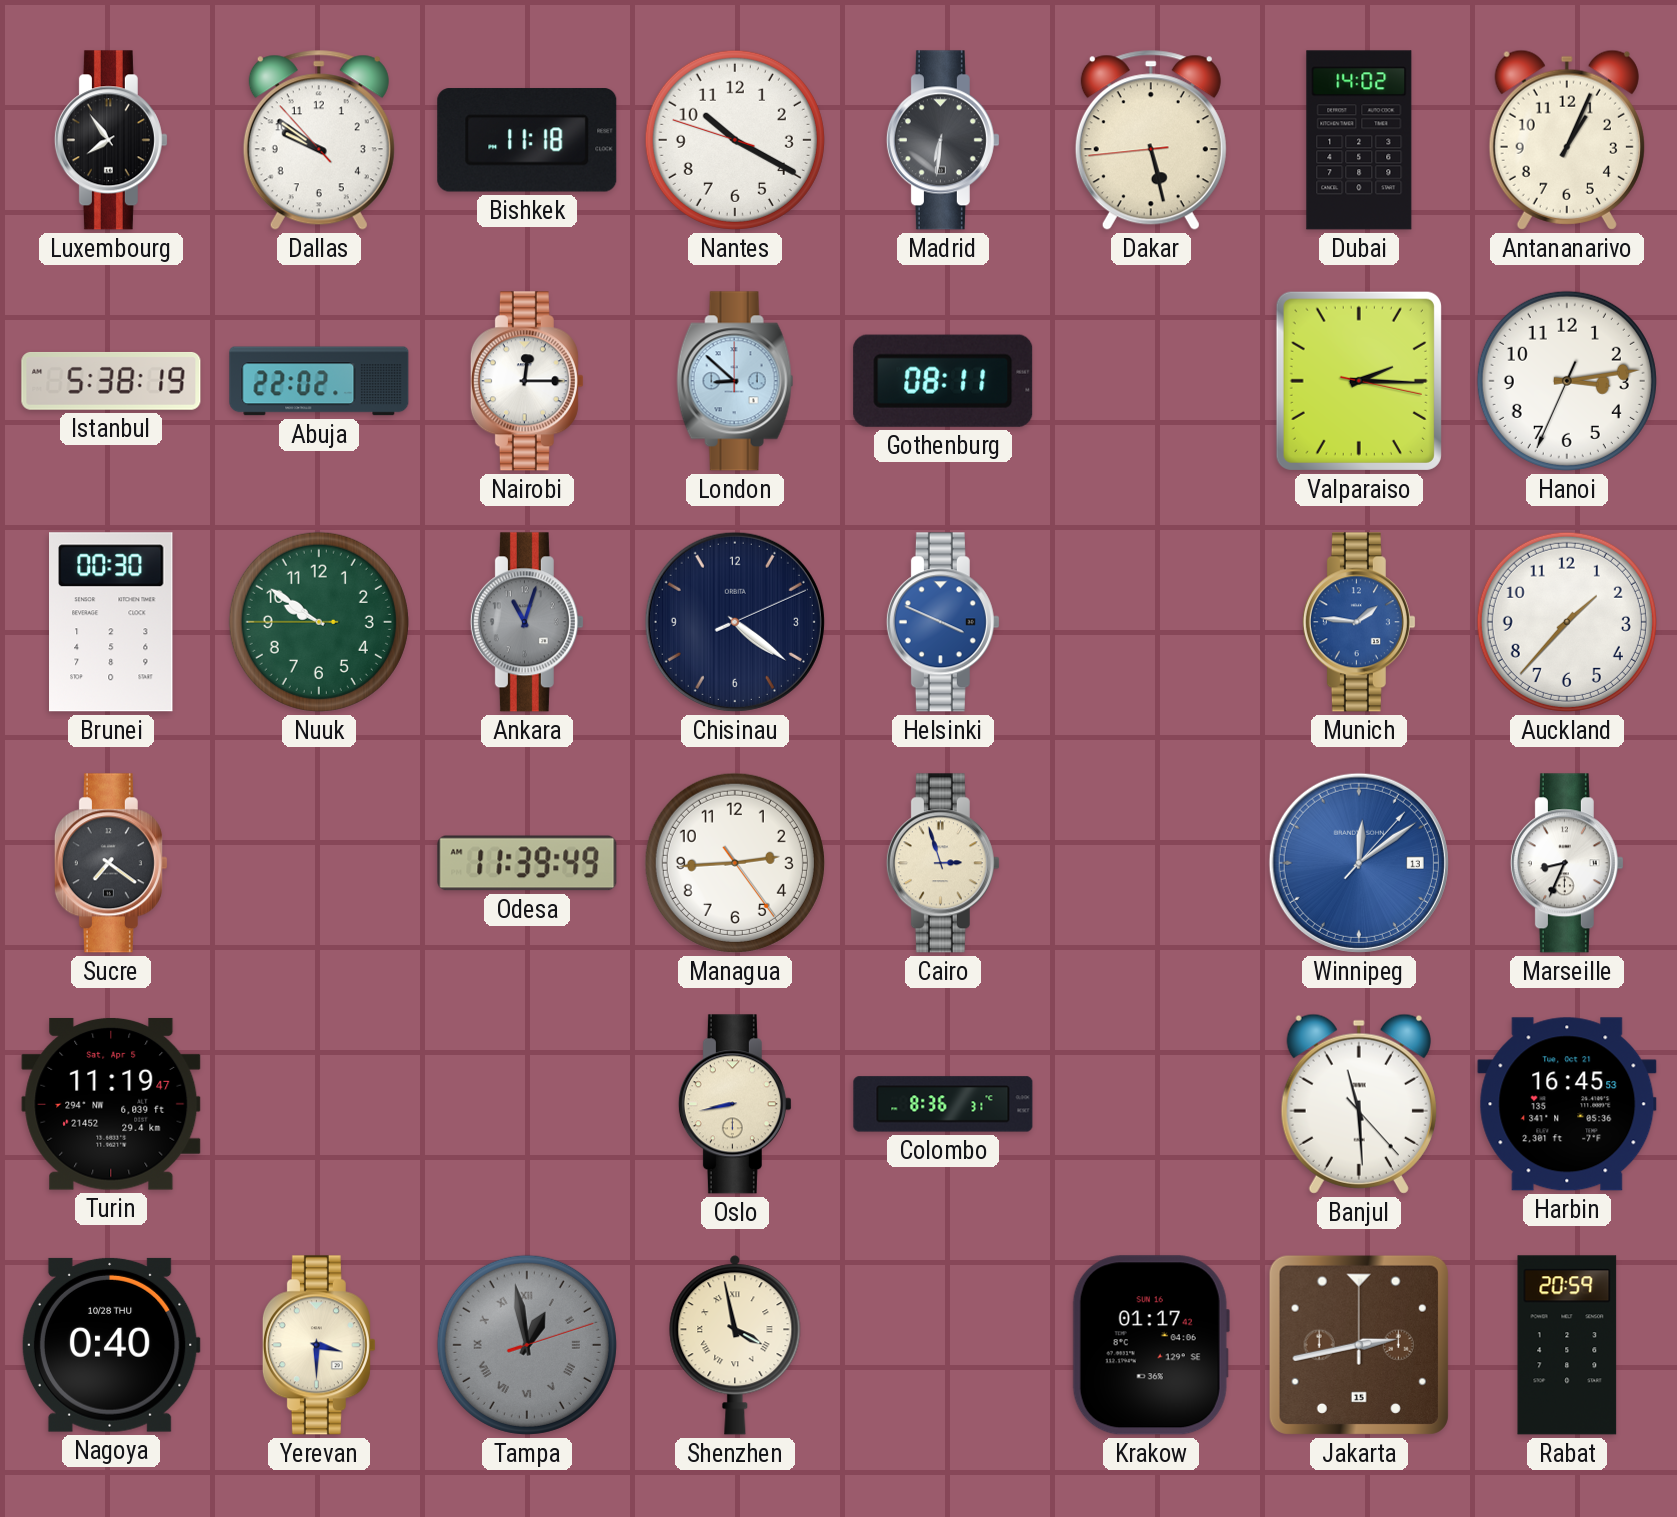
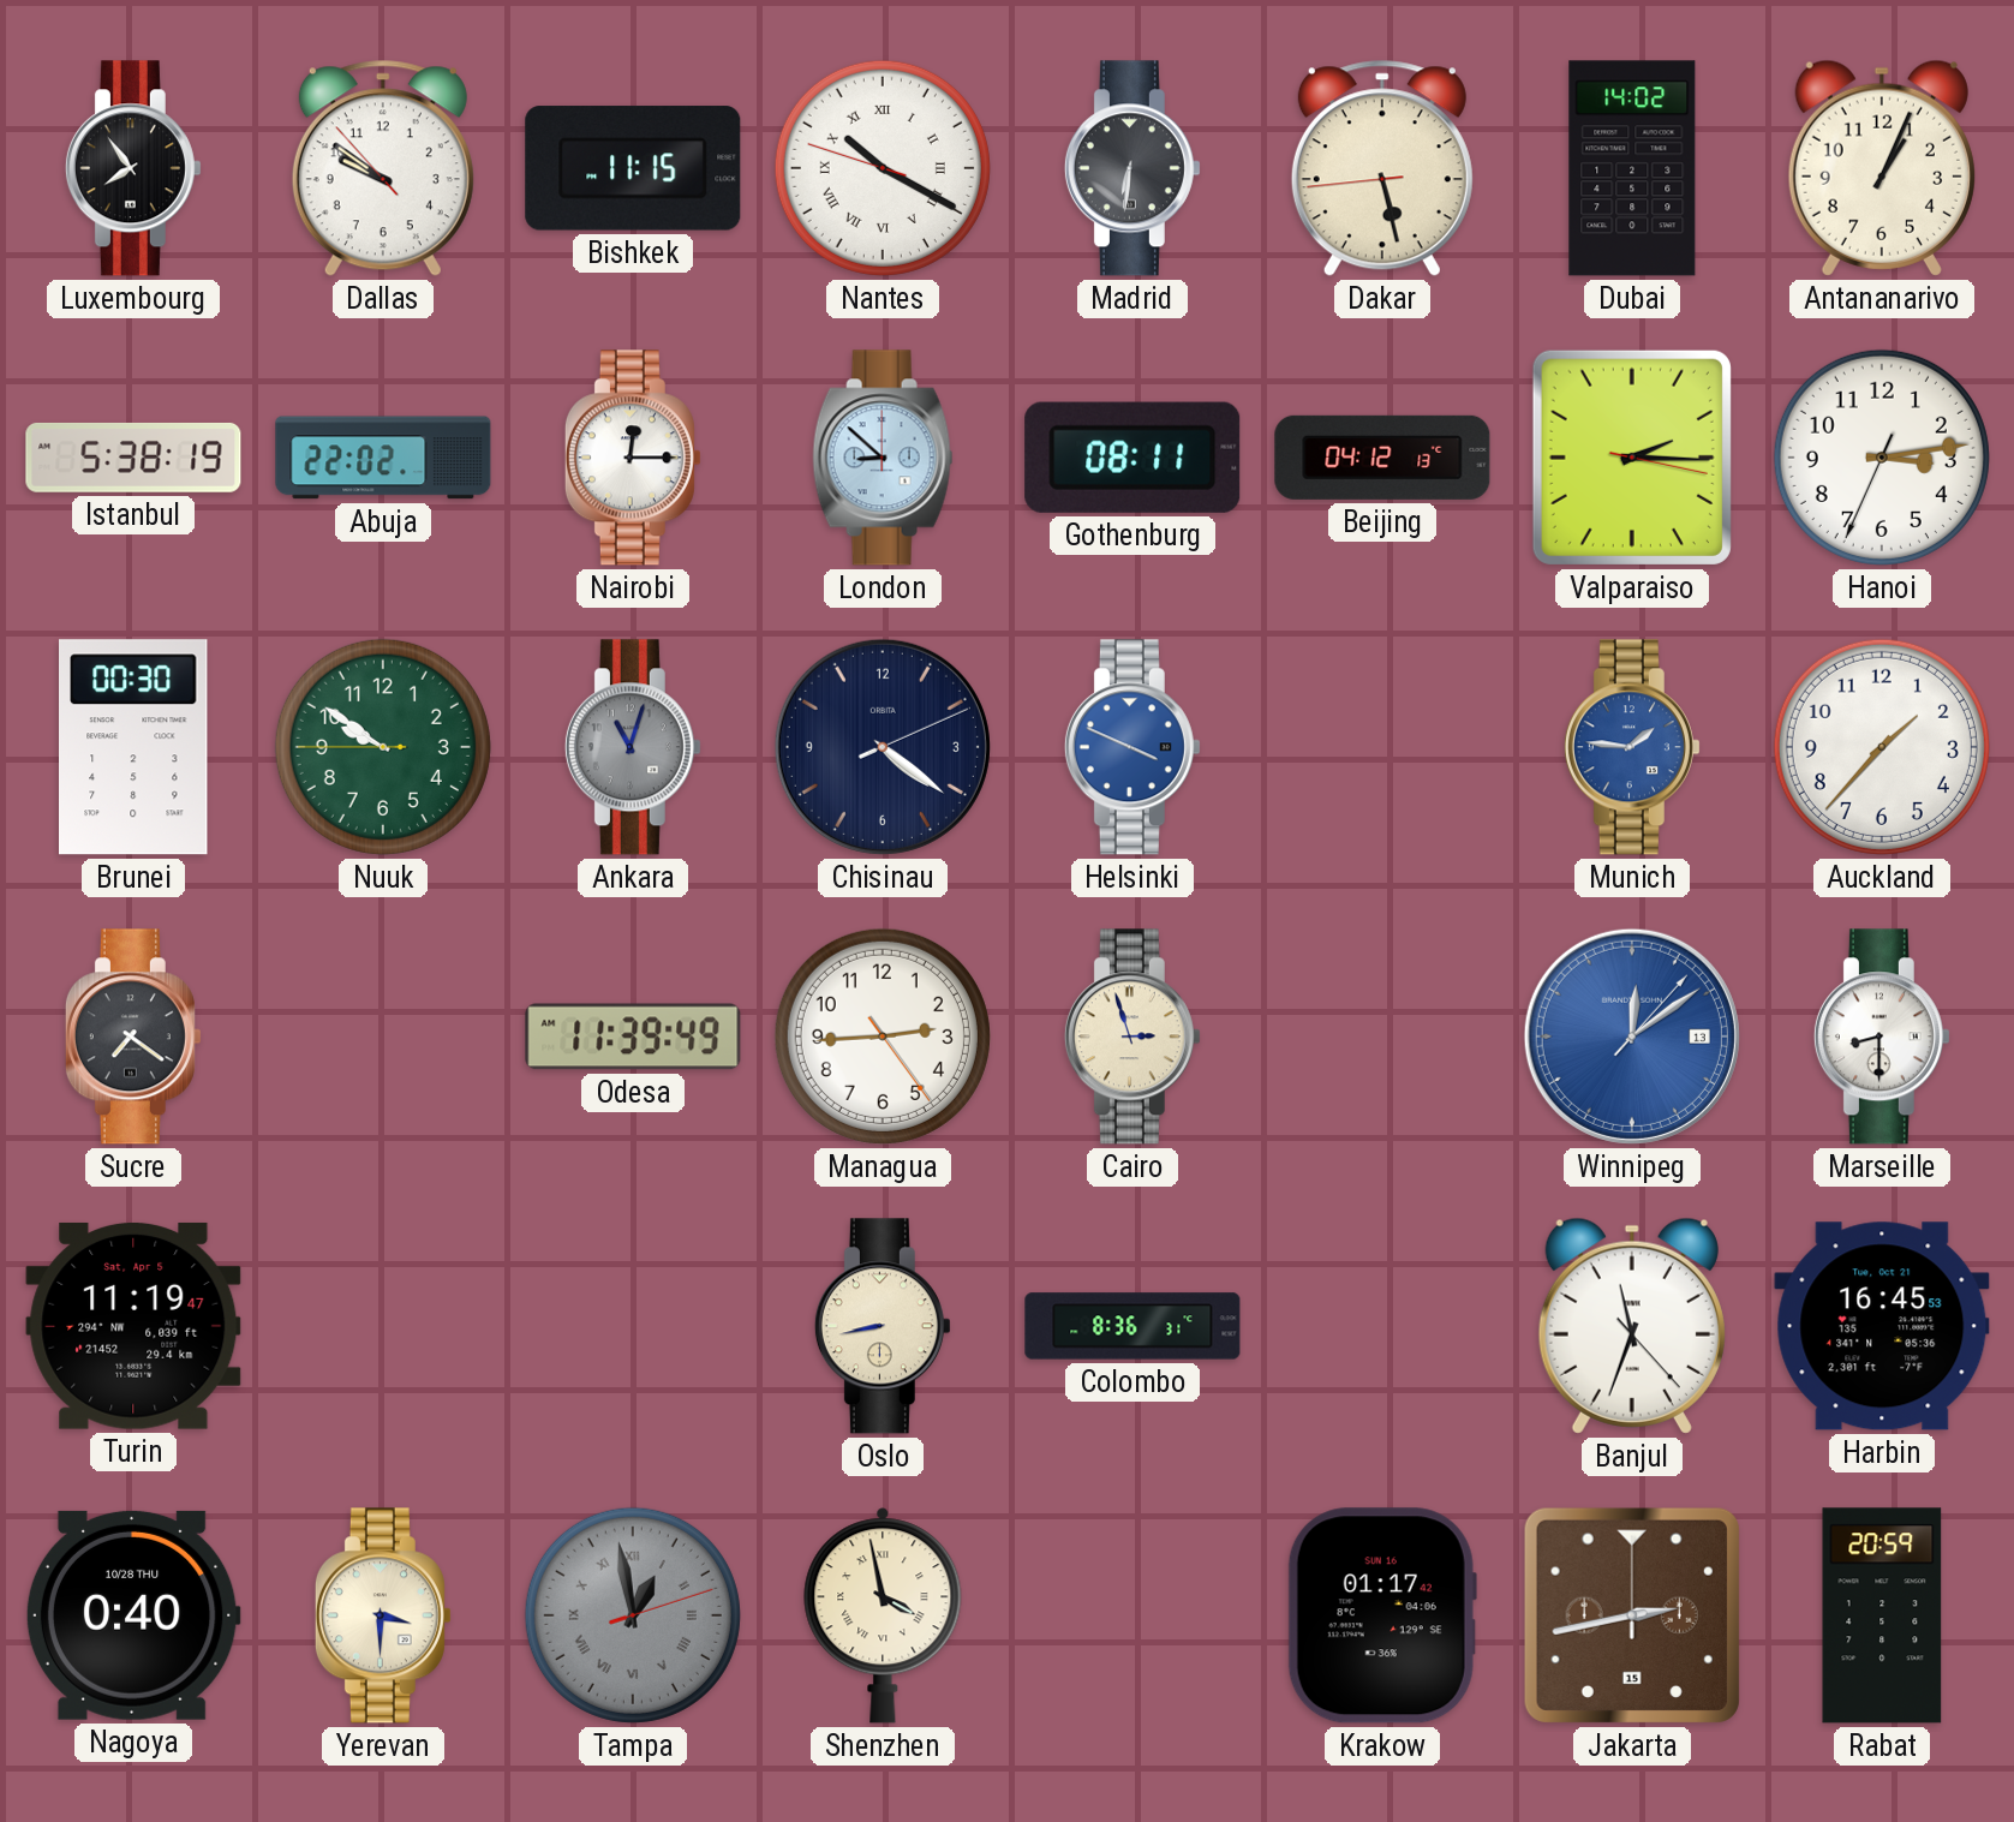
Bishkek: 11:18 -> 11:15
Nantes numerals: Arabic -> Roman
Beijing: none -> 04:12
Marseille: 8:34 -> 8:30
Banjul: 11:29 -> 11:33
